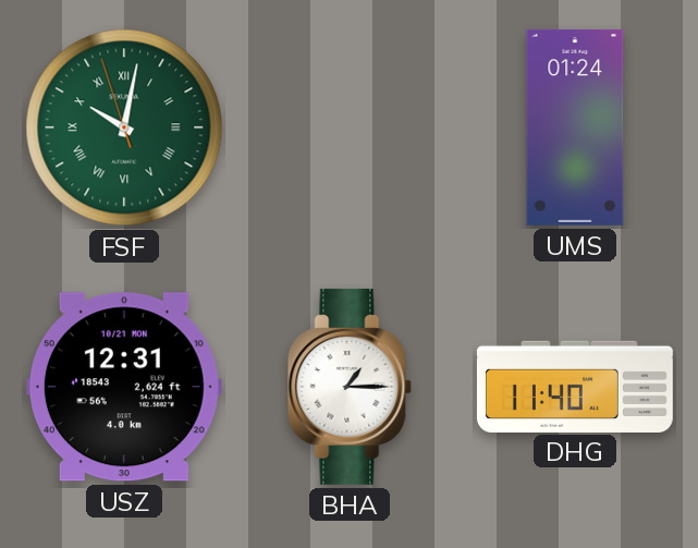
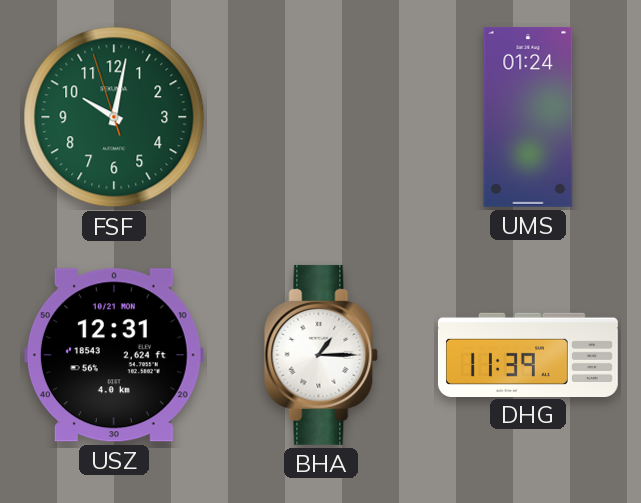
FSF numerals: Roman -> Arabic
DHG: 11:40 -> 11:39
